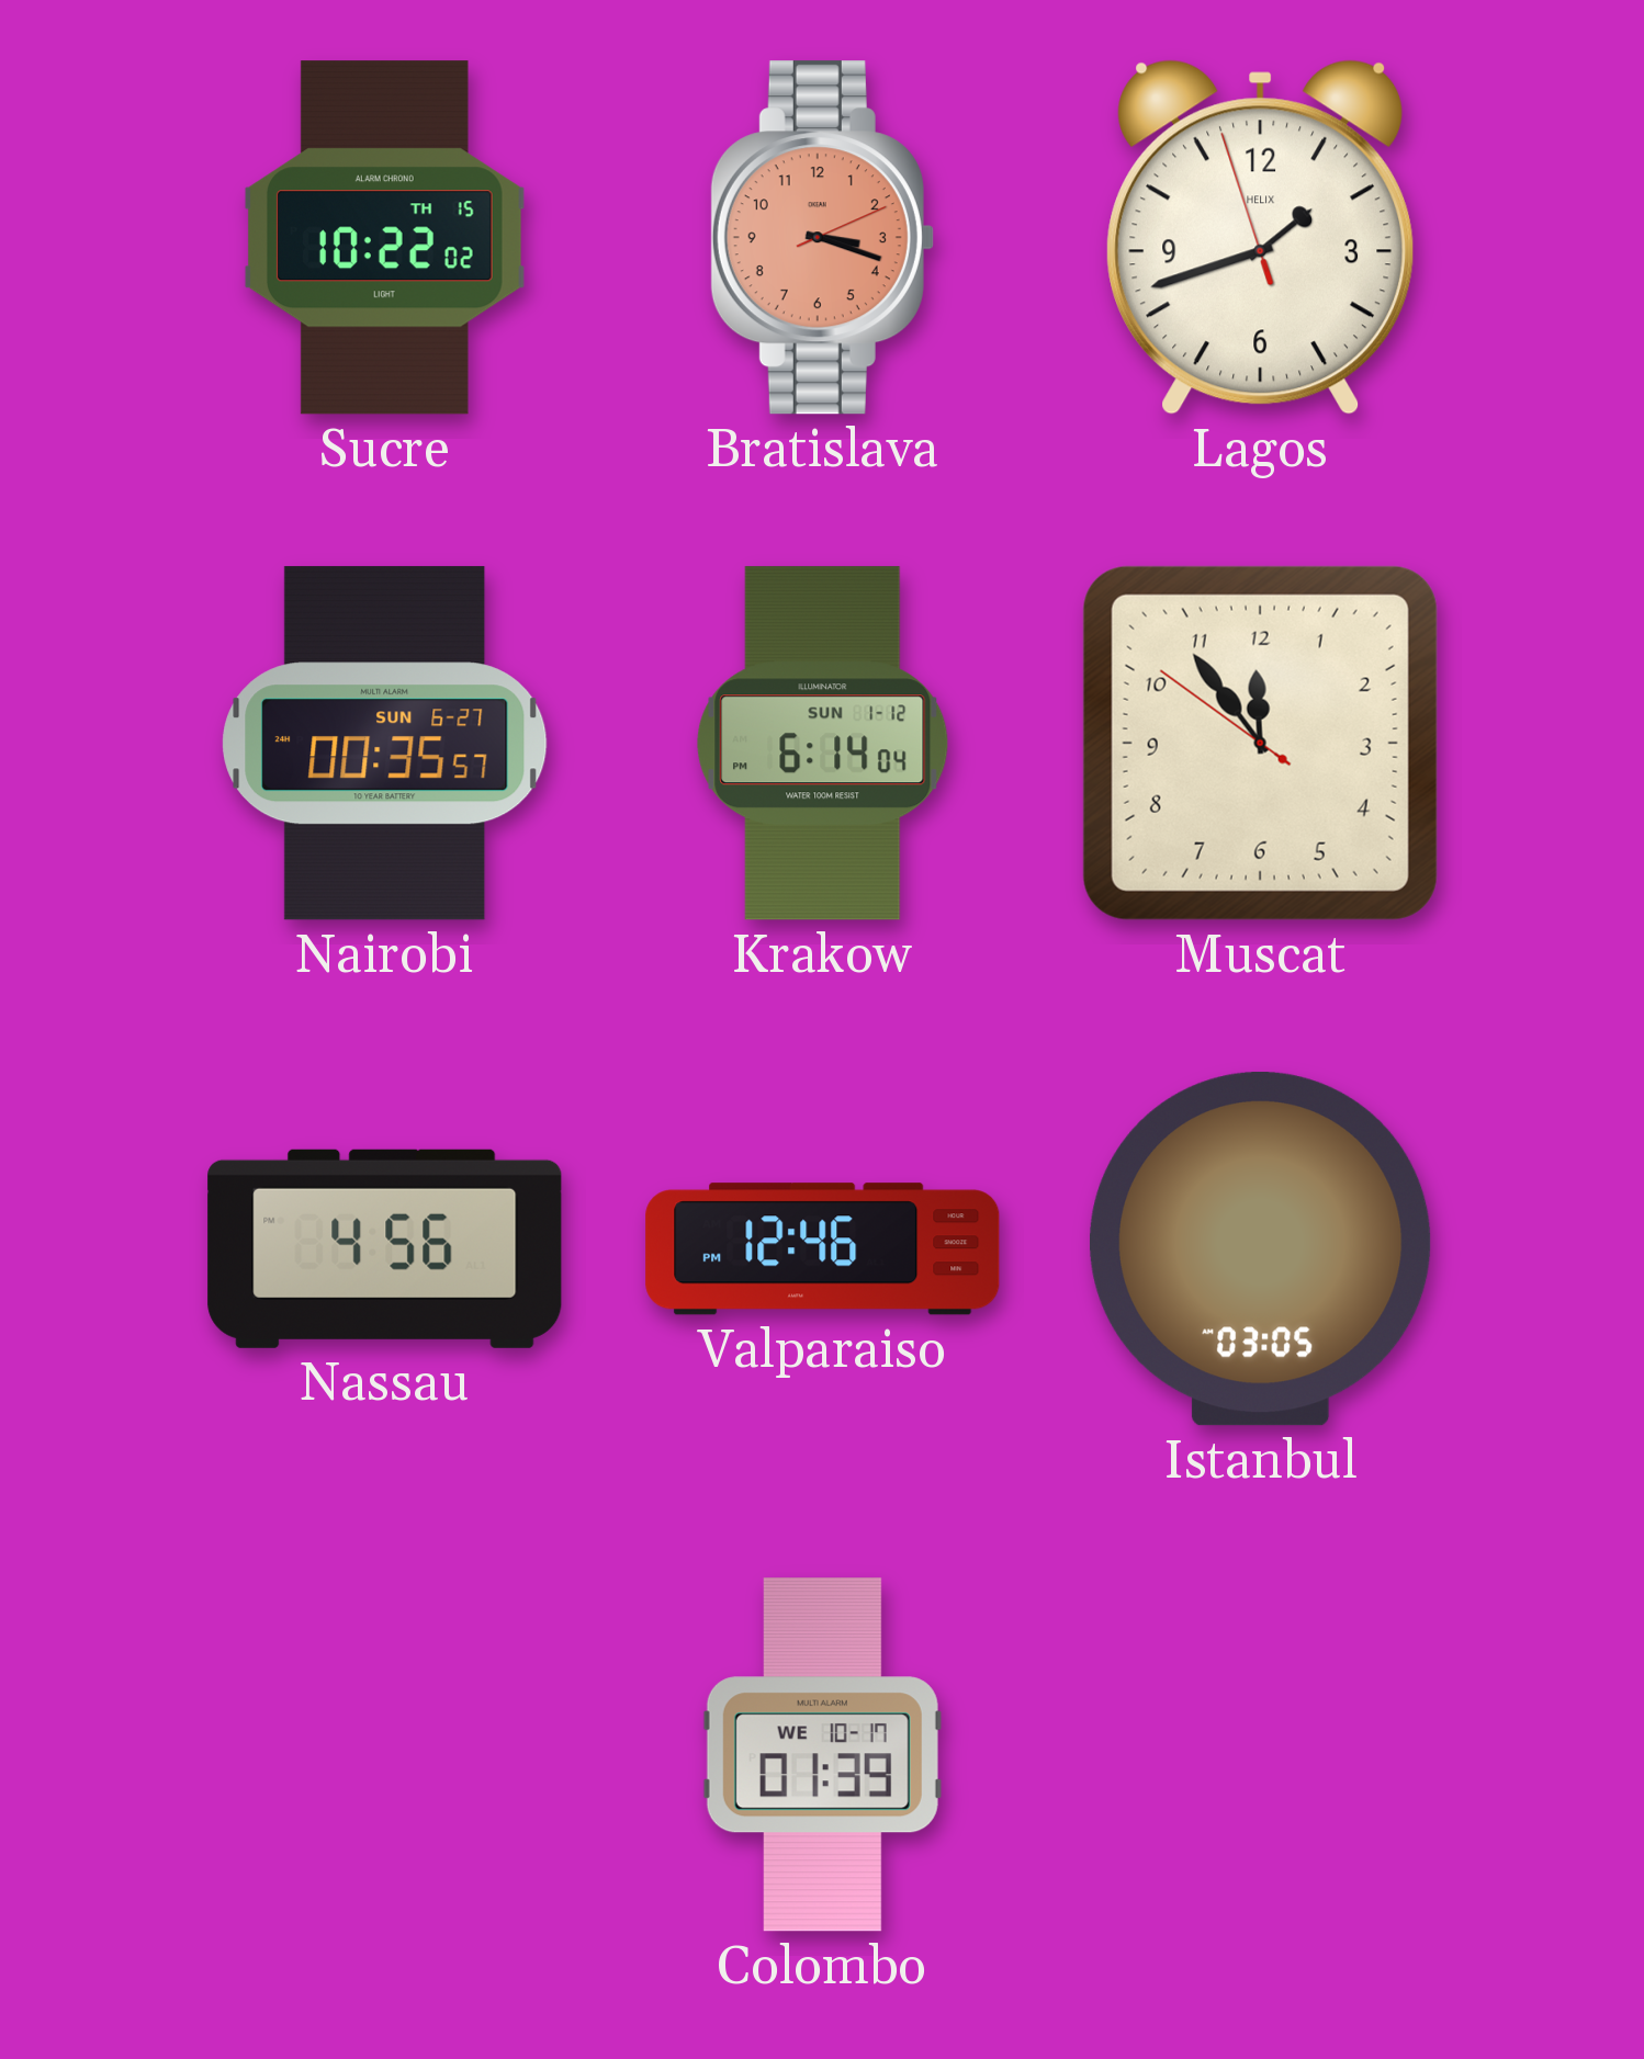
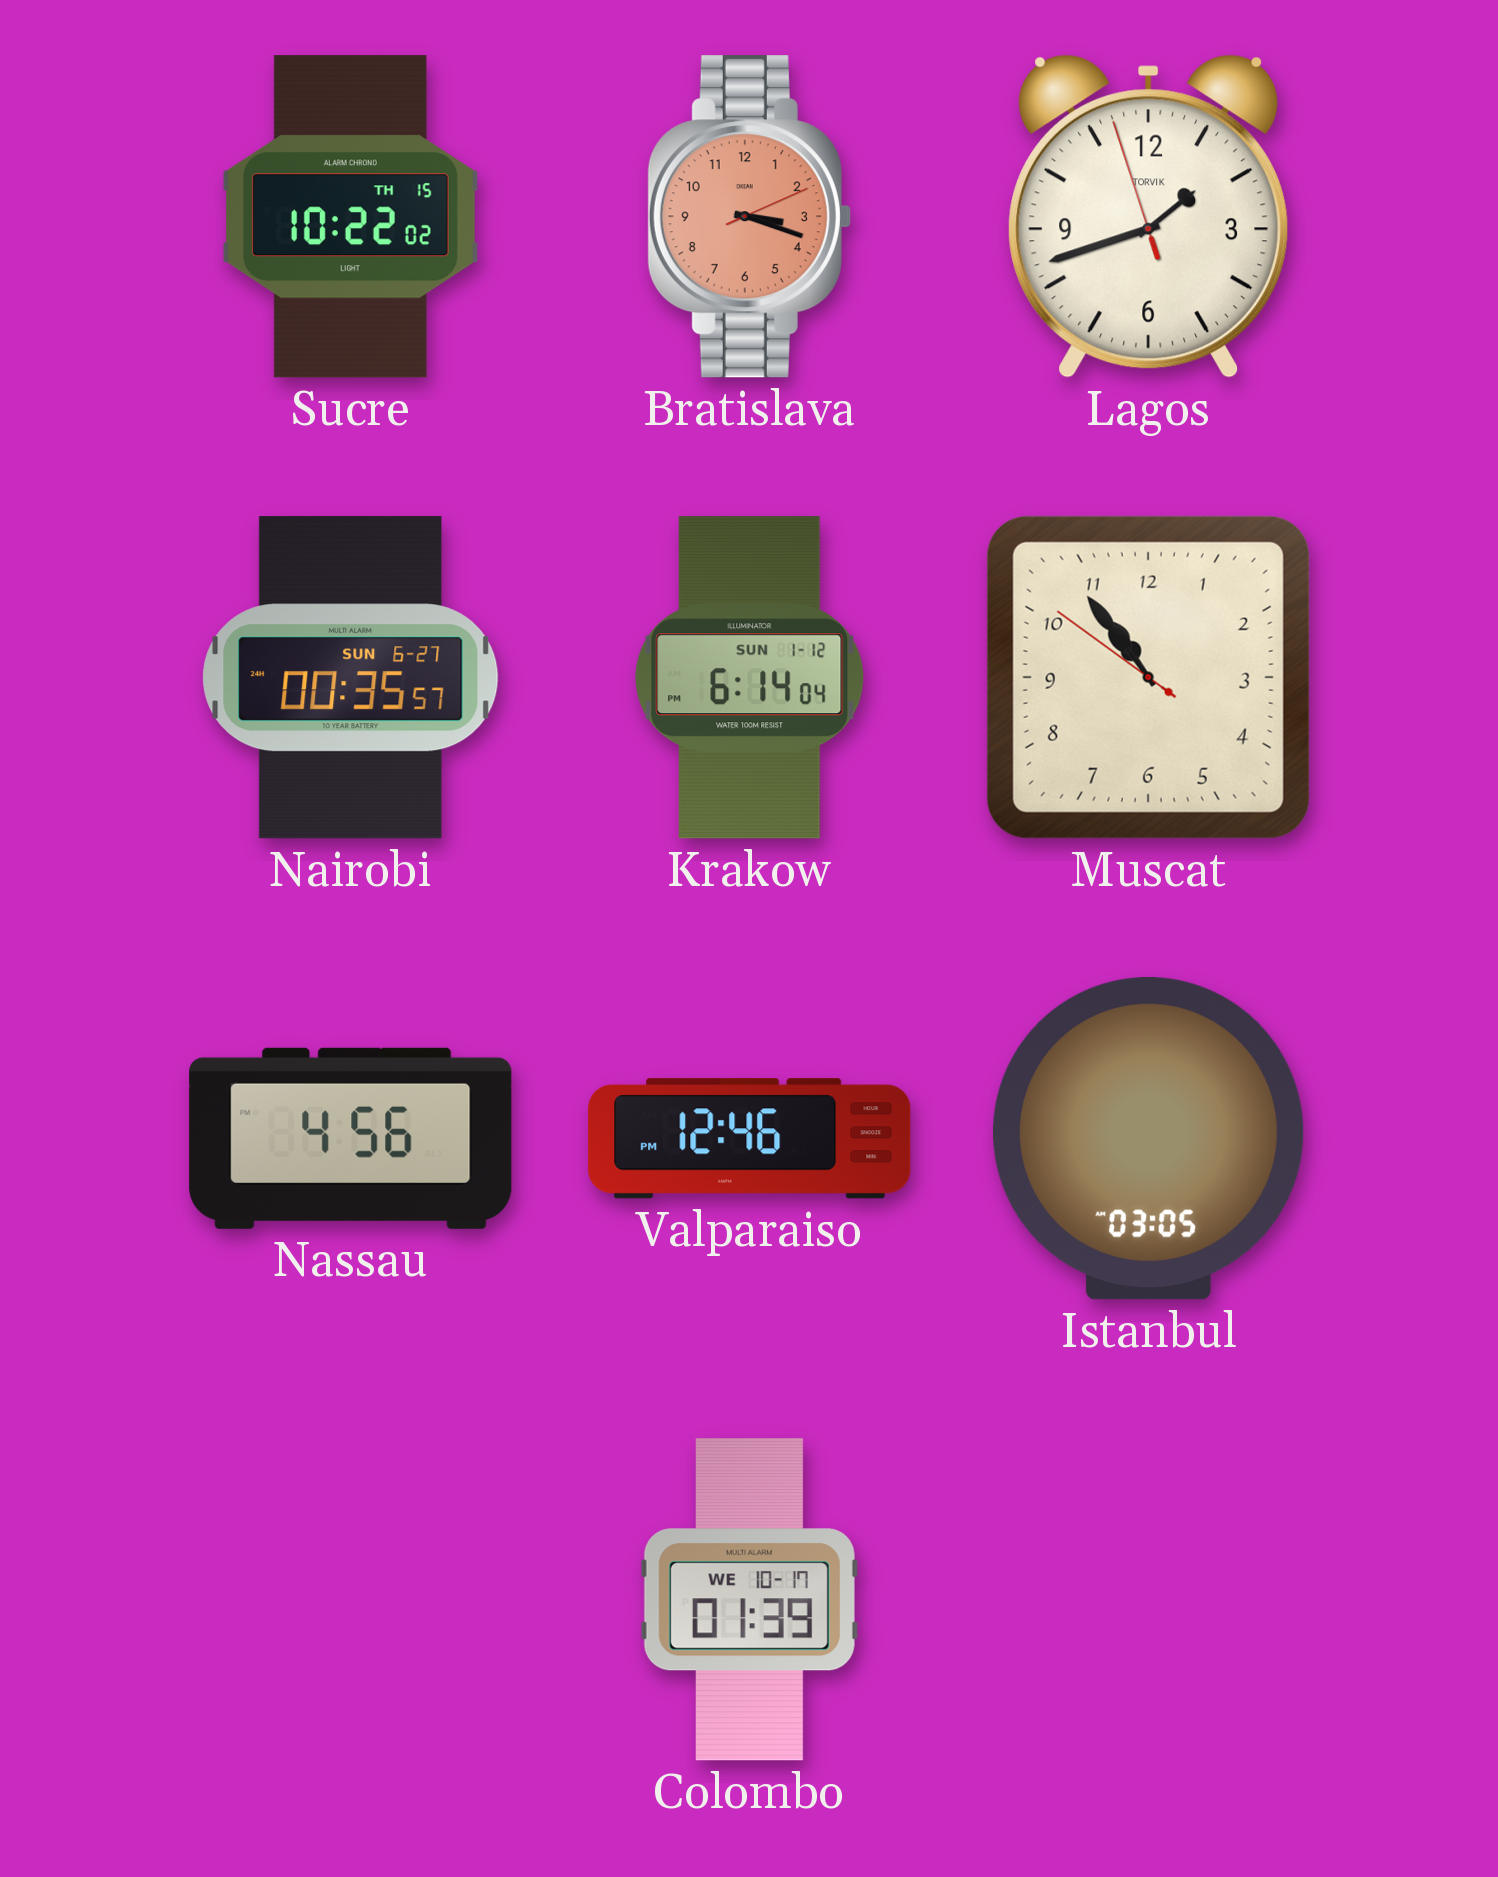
Lagos brand: HELIX -> TORVIK
Muscat: 11:53 -> 10:53
